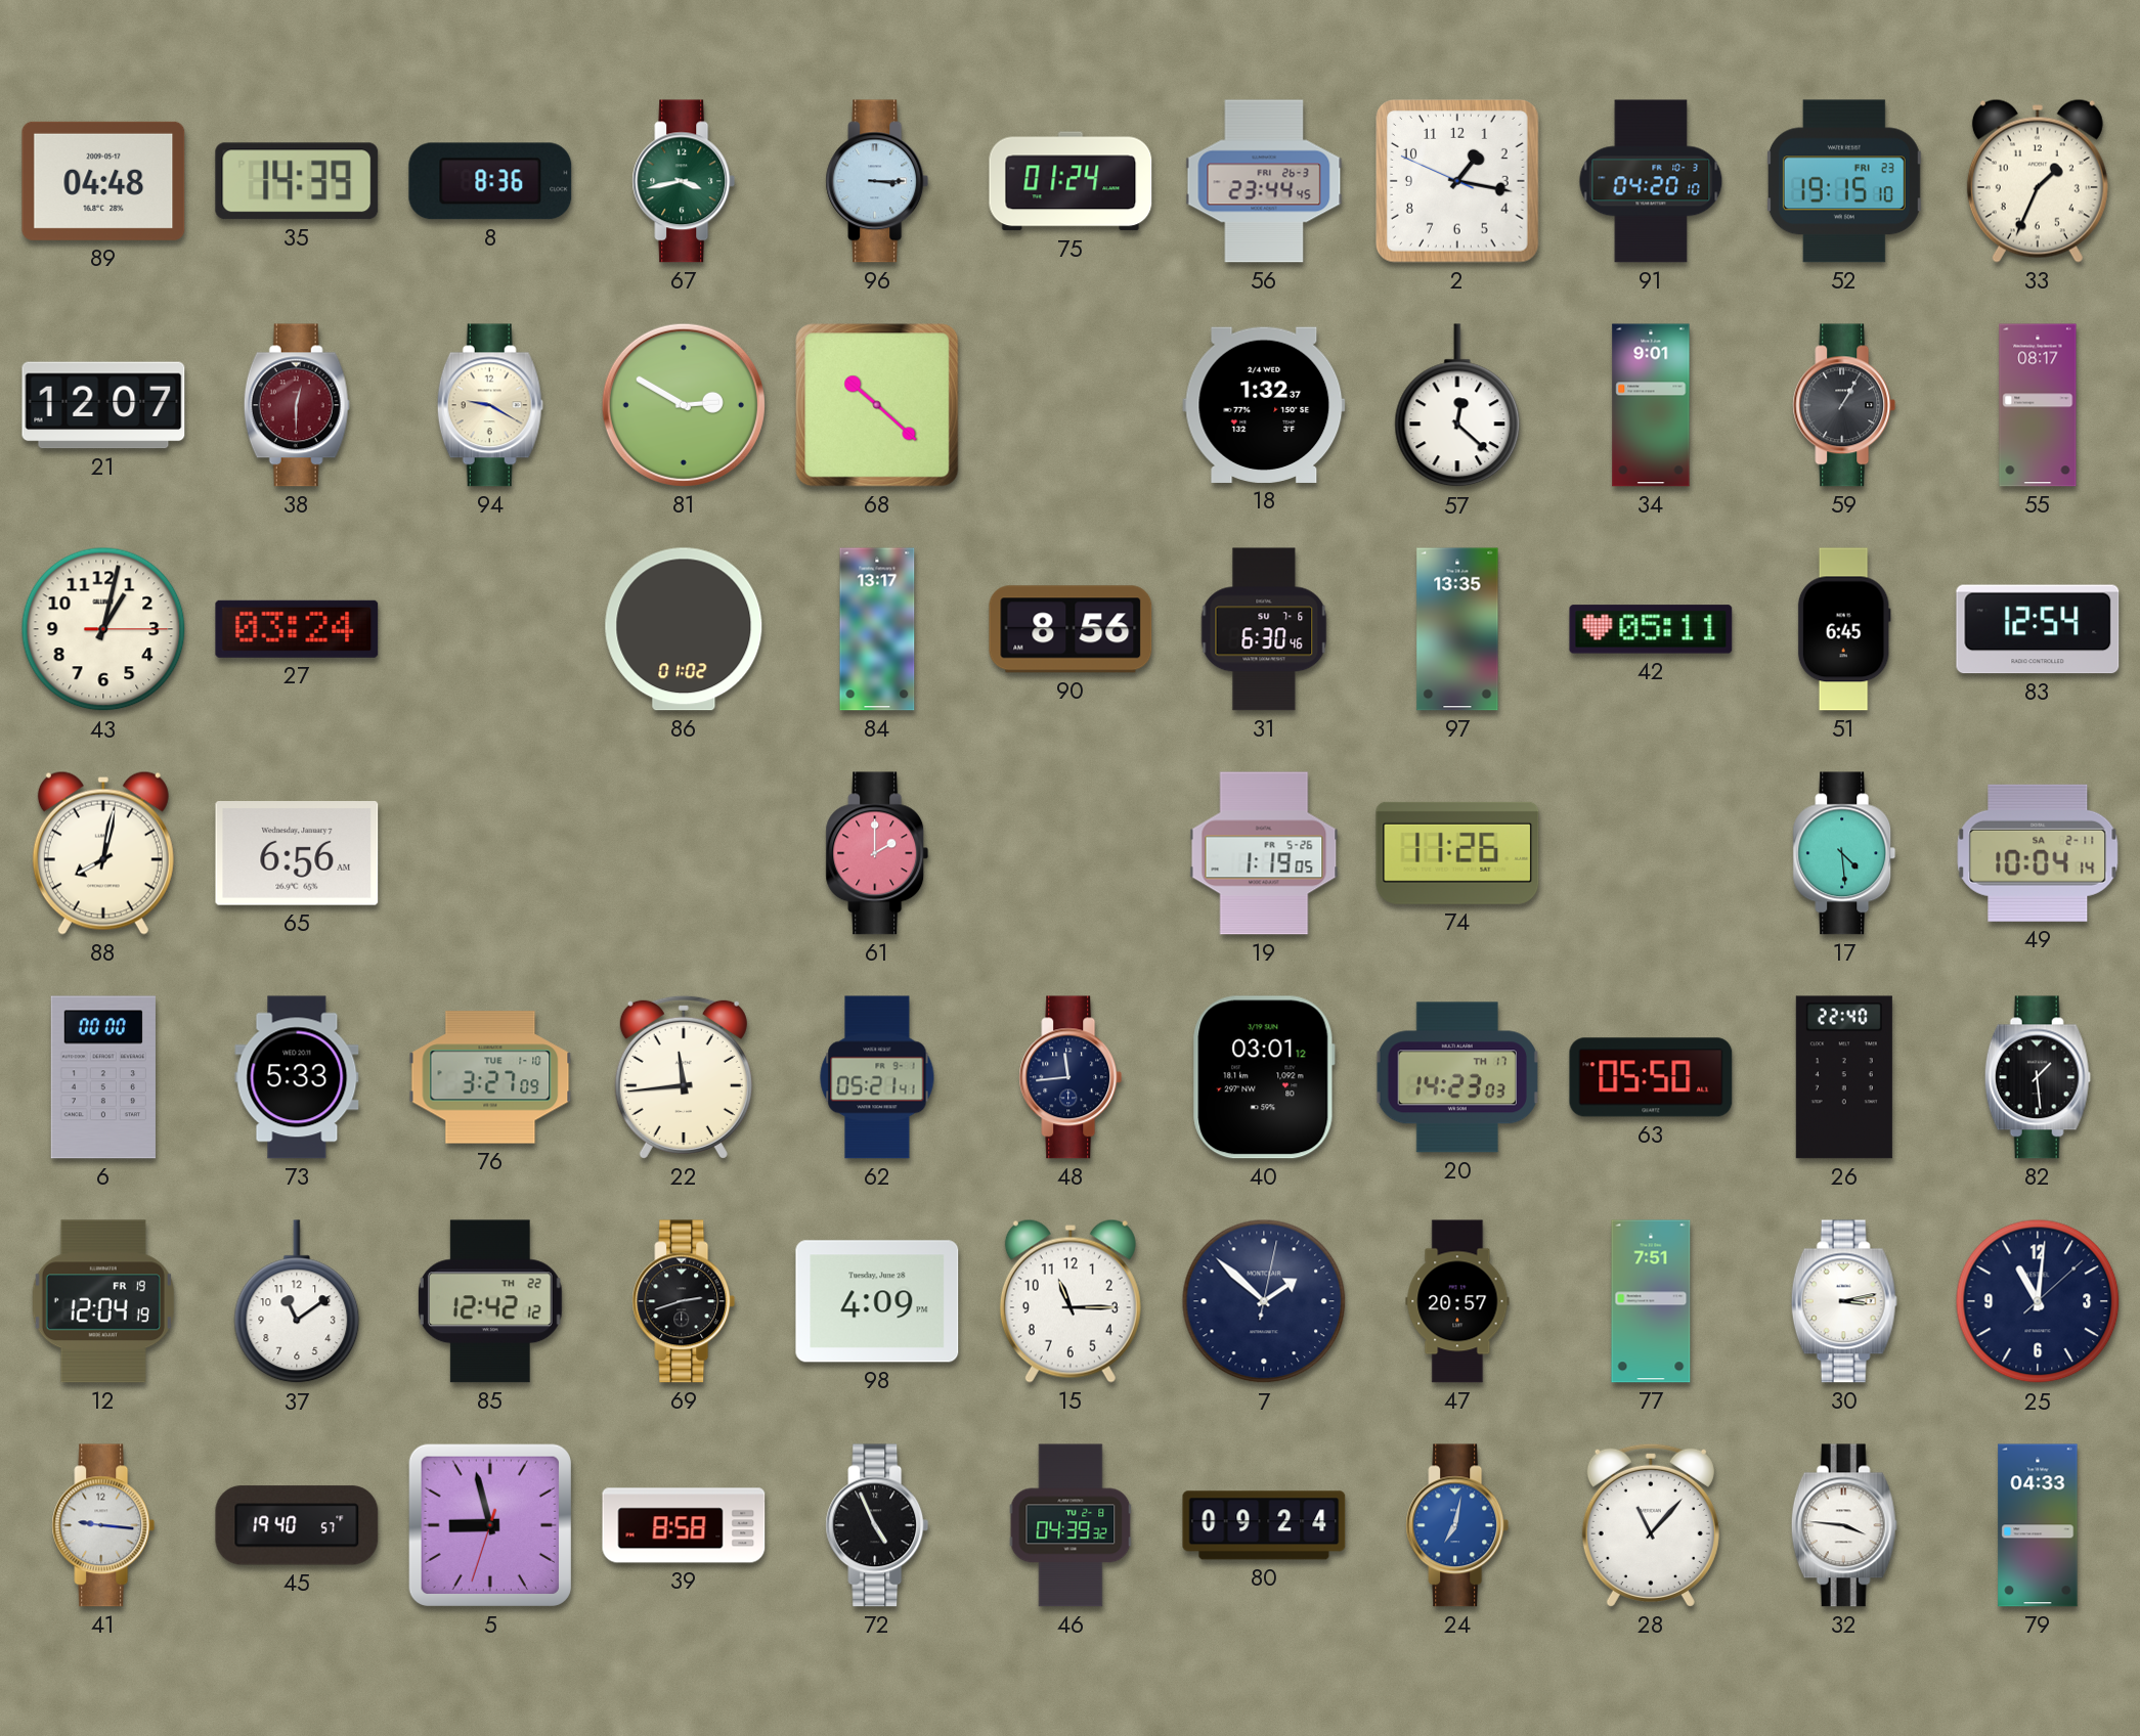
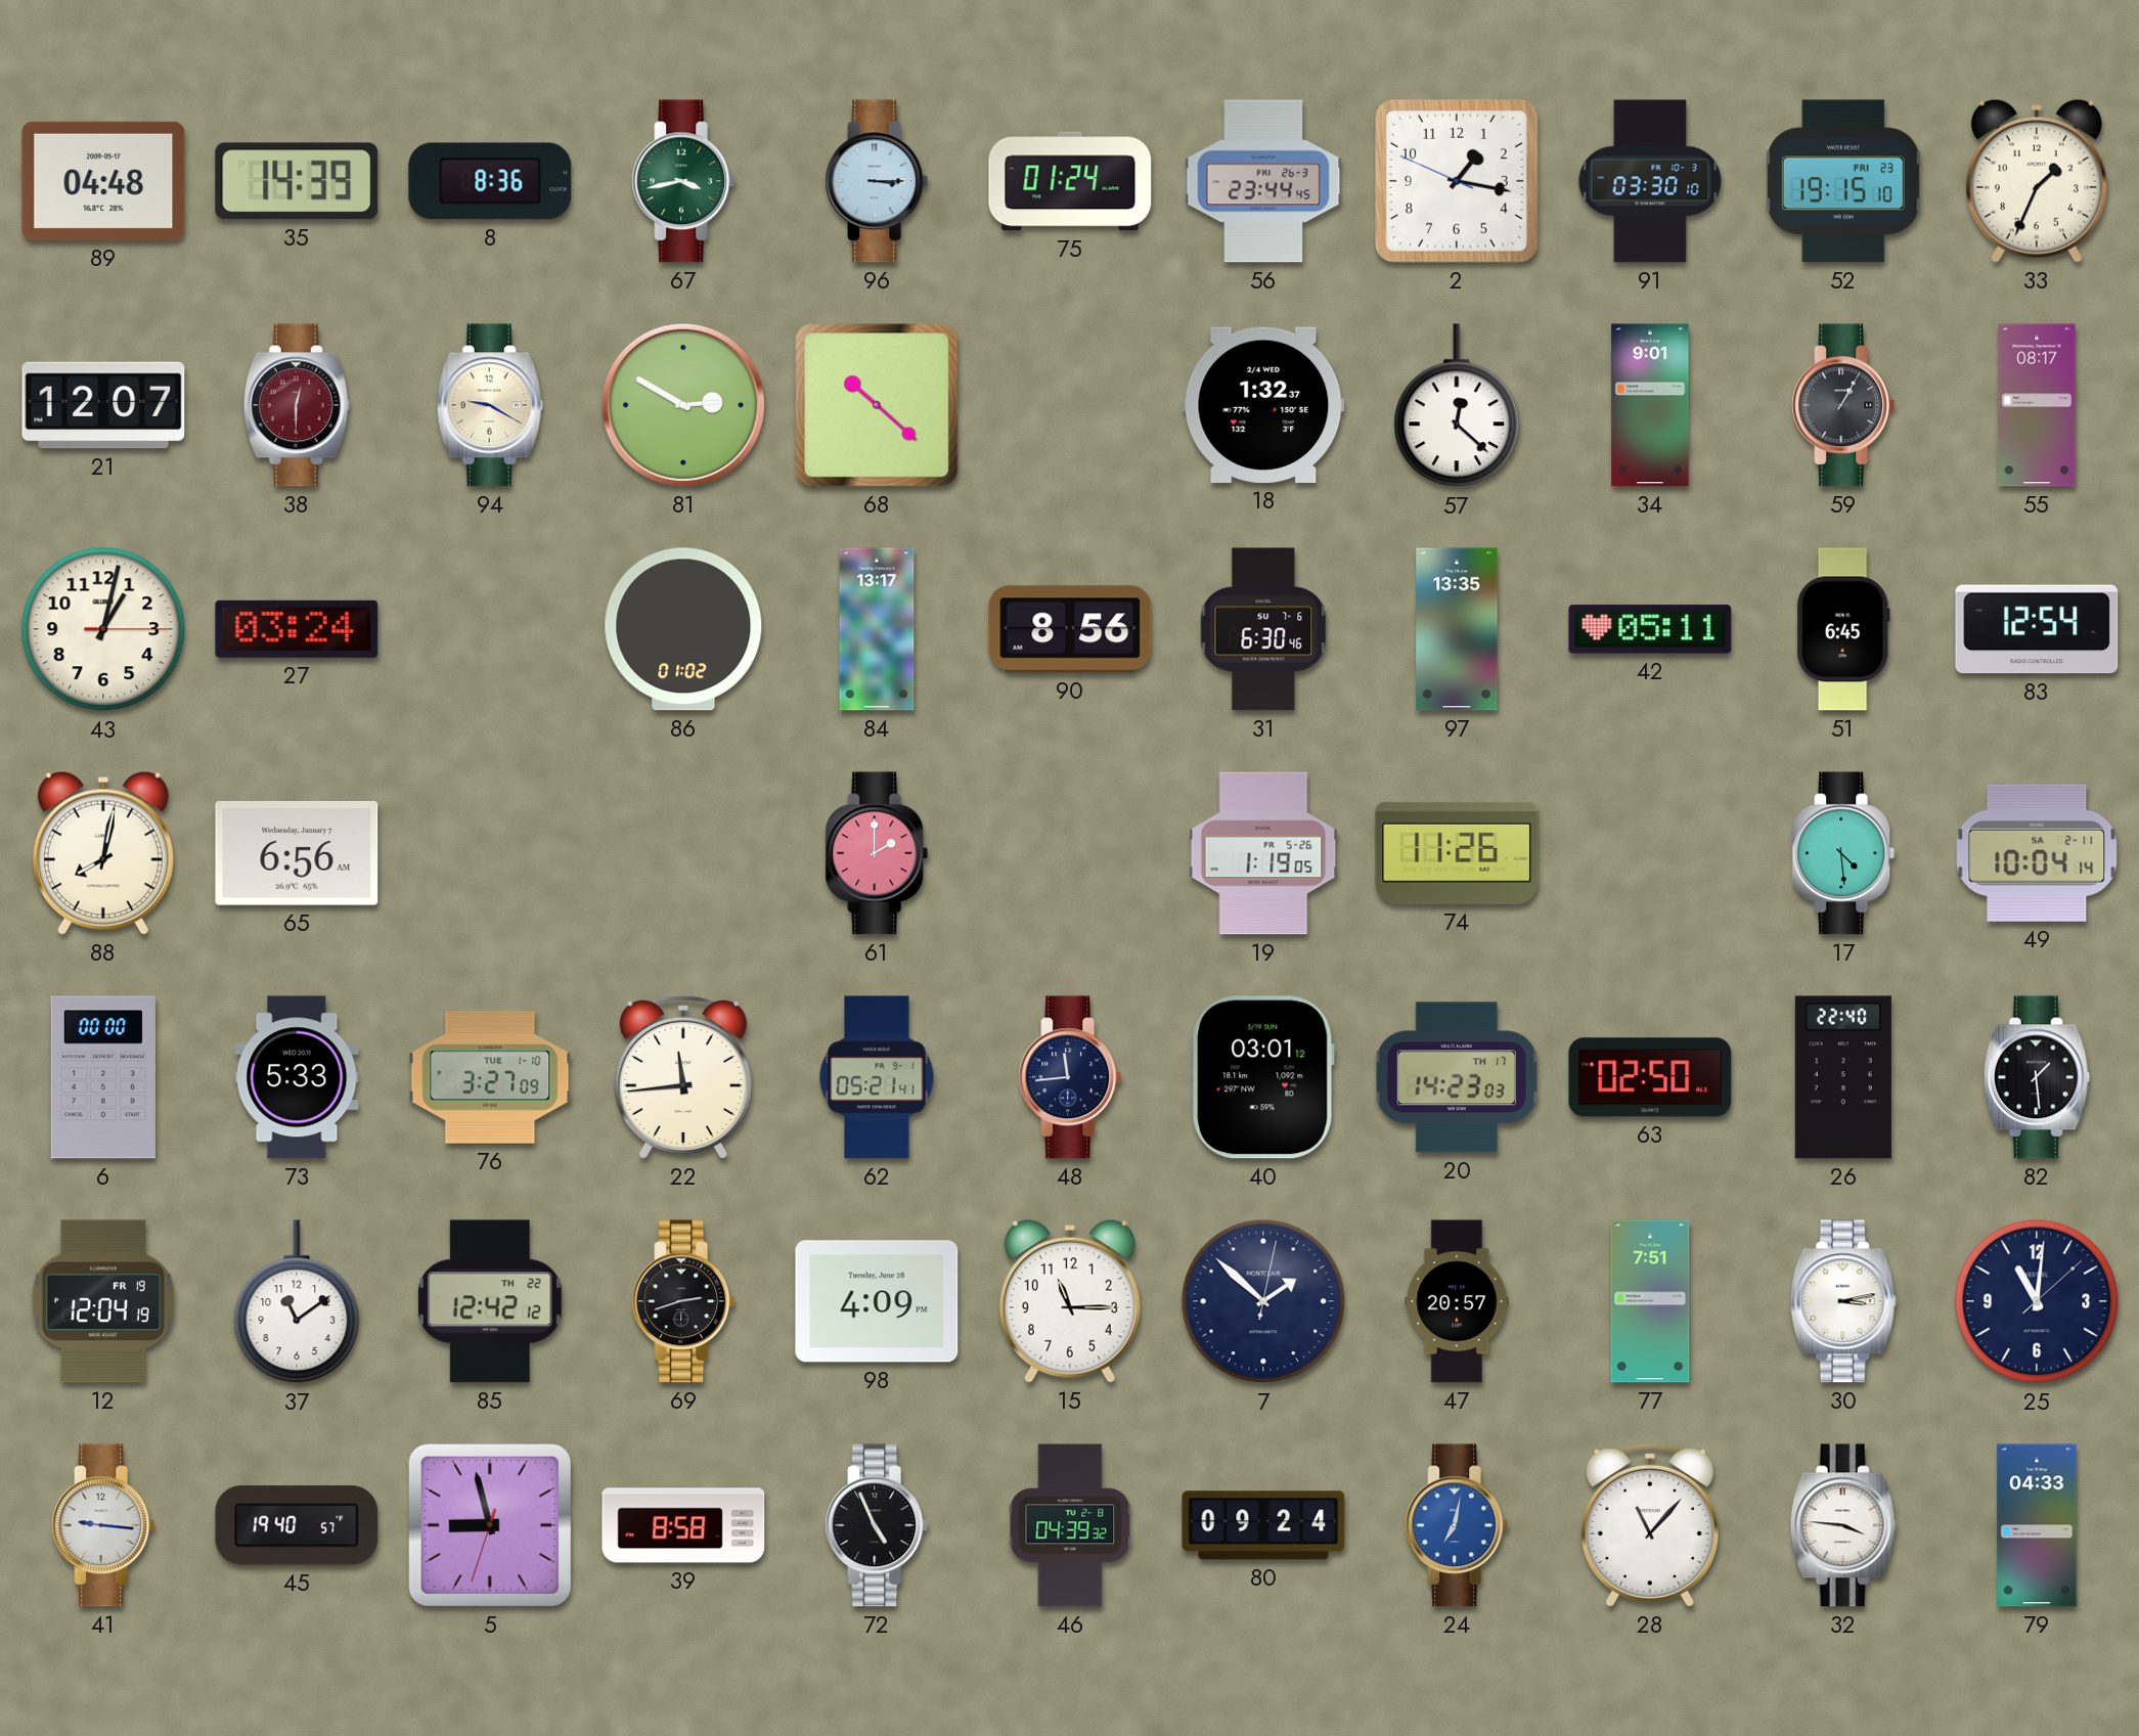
91: 04:20 -> 03:30
63: 05:50 -> 02:50
